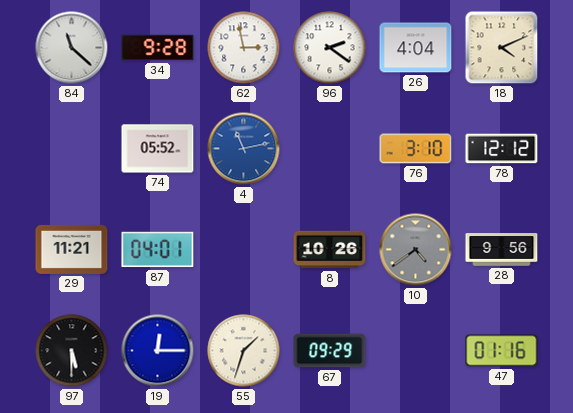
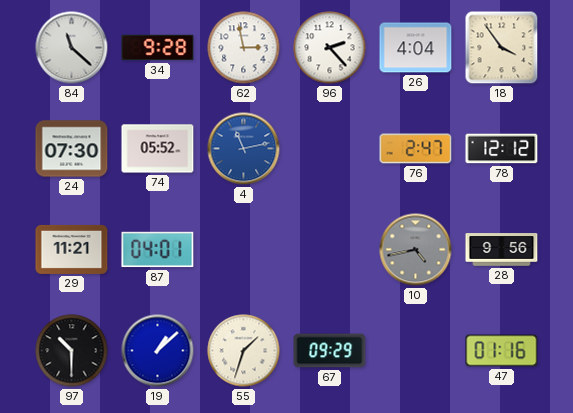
96: 2:21 -> 2:23
18: 4:11 -> 3:54
24: none -> 07:30
76: 3:10 -> 2:47
8: 10:26 -> none
10: 4:39 -> 4:43
97: 5:30 -> 10:30
19: 12:15 -> 1:08
